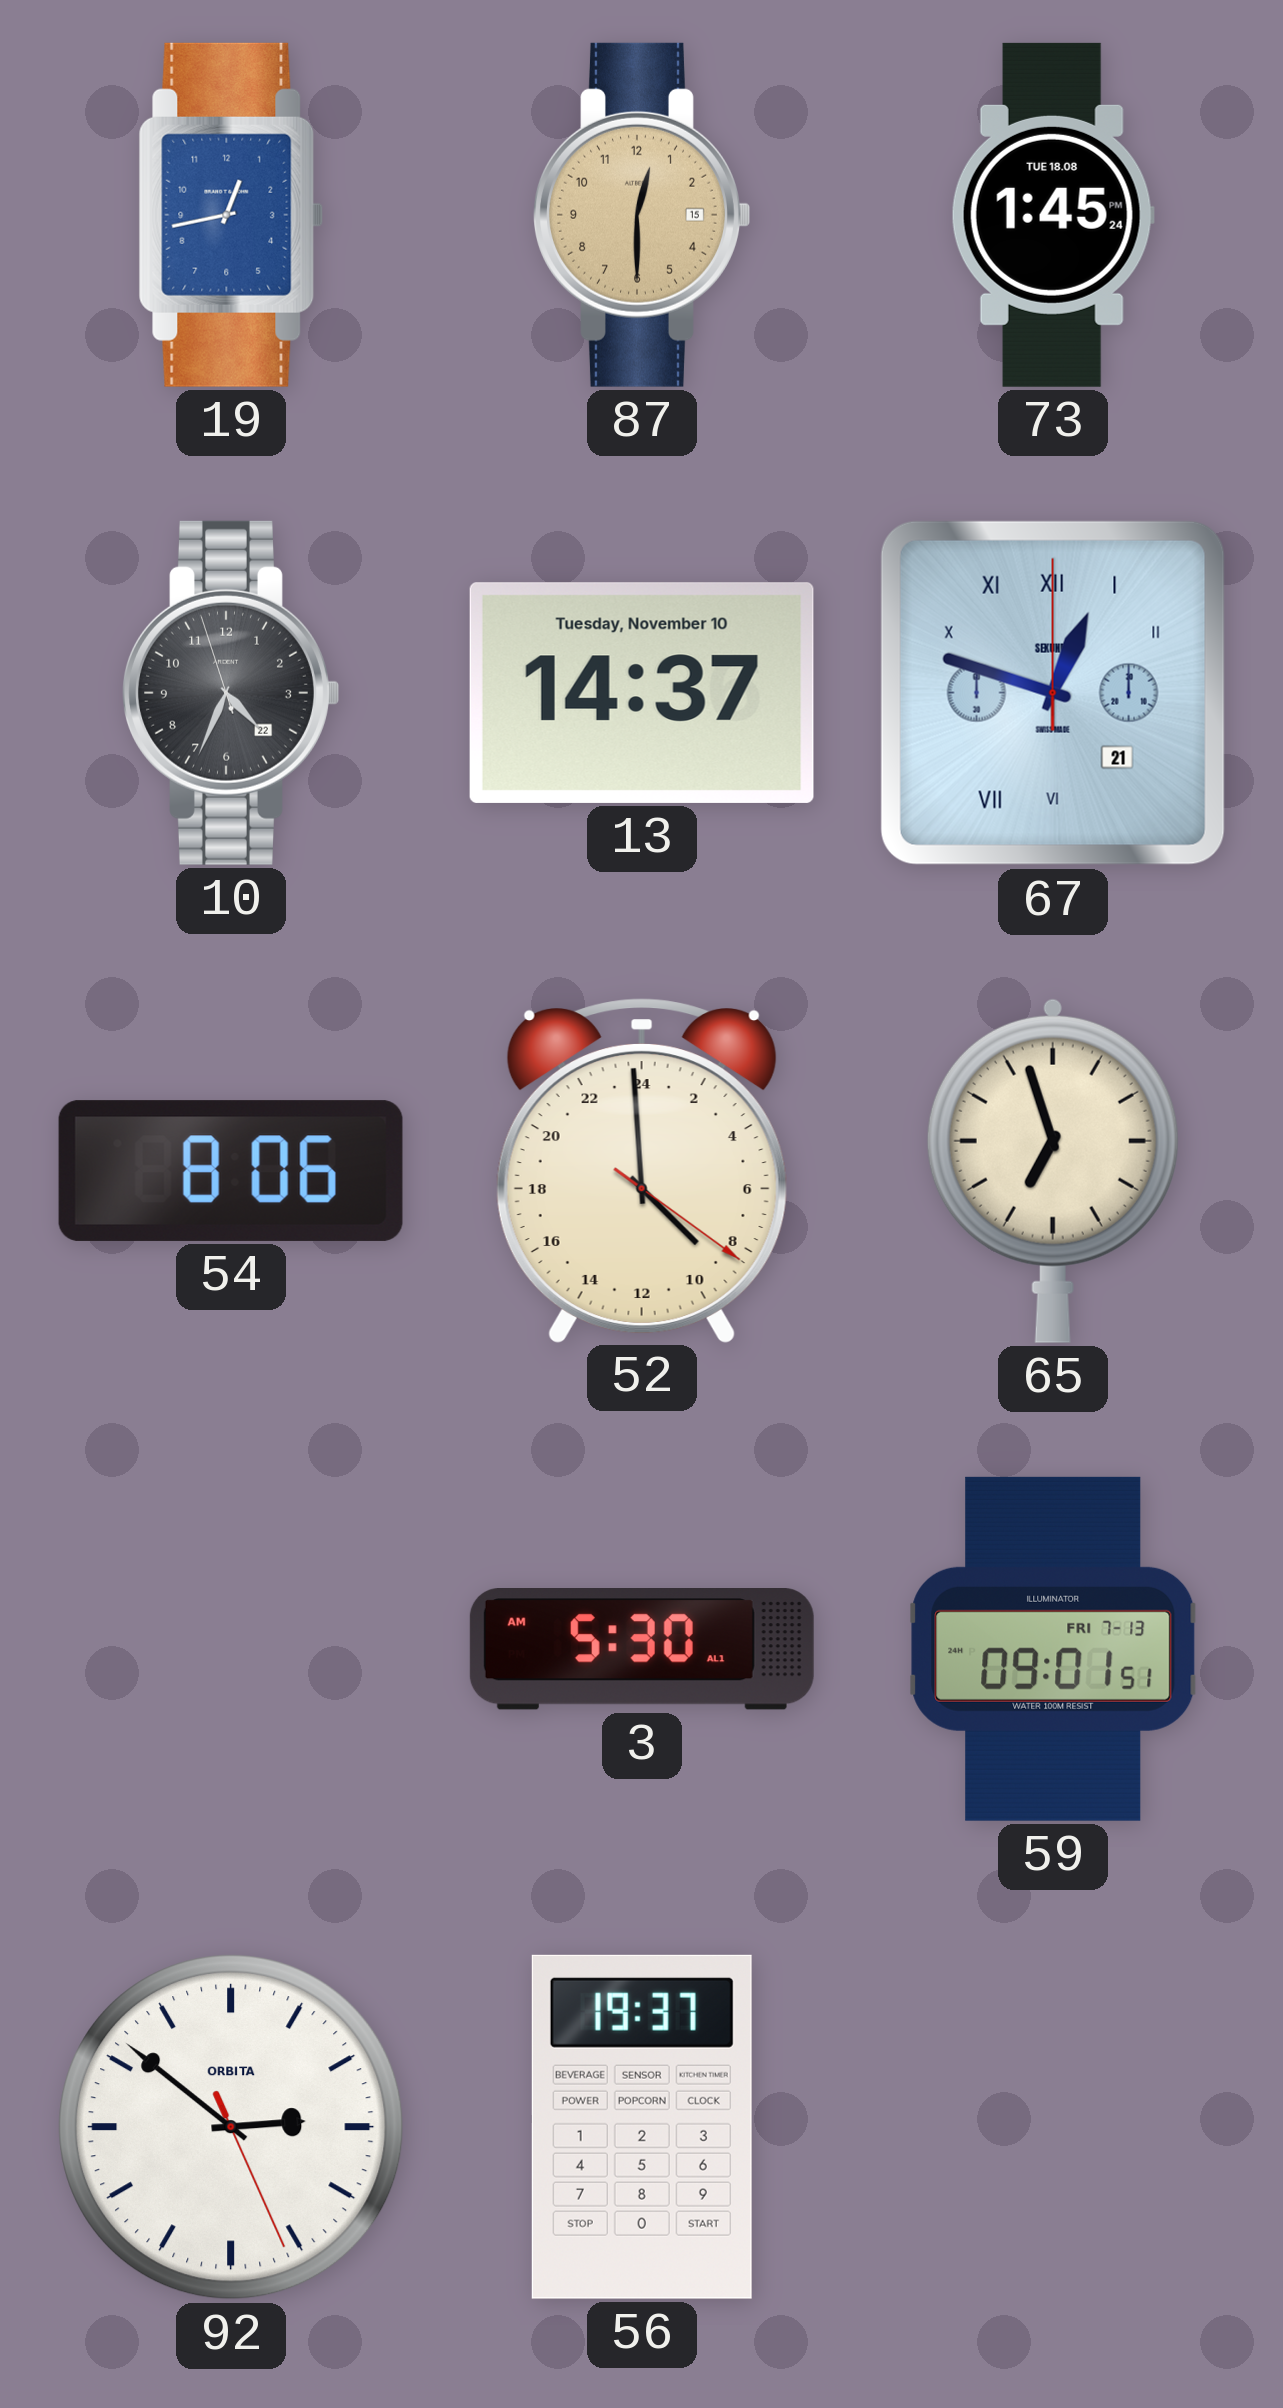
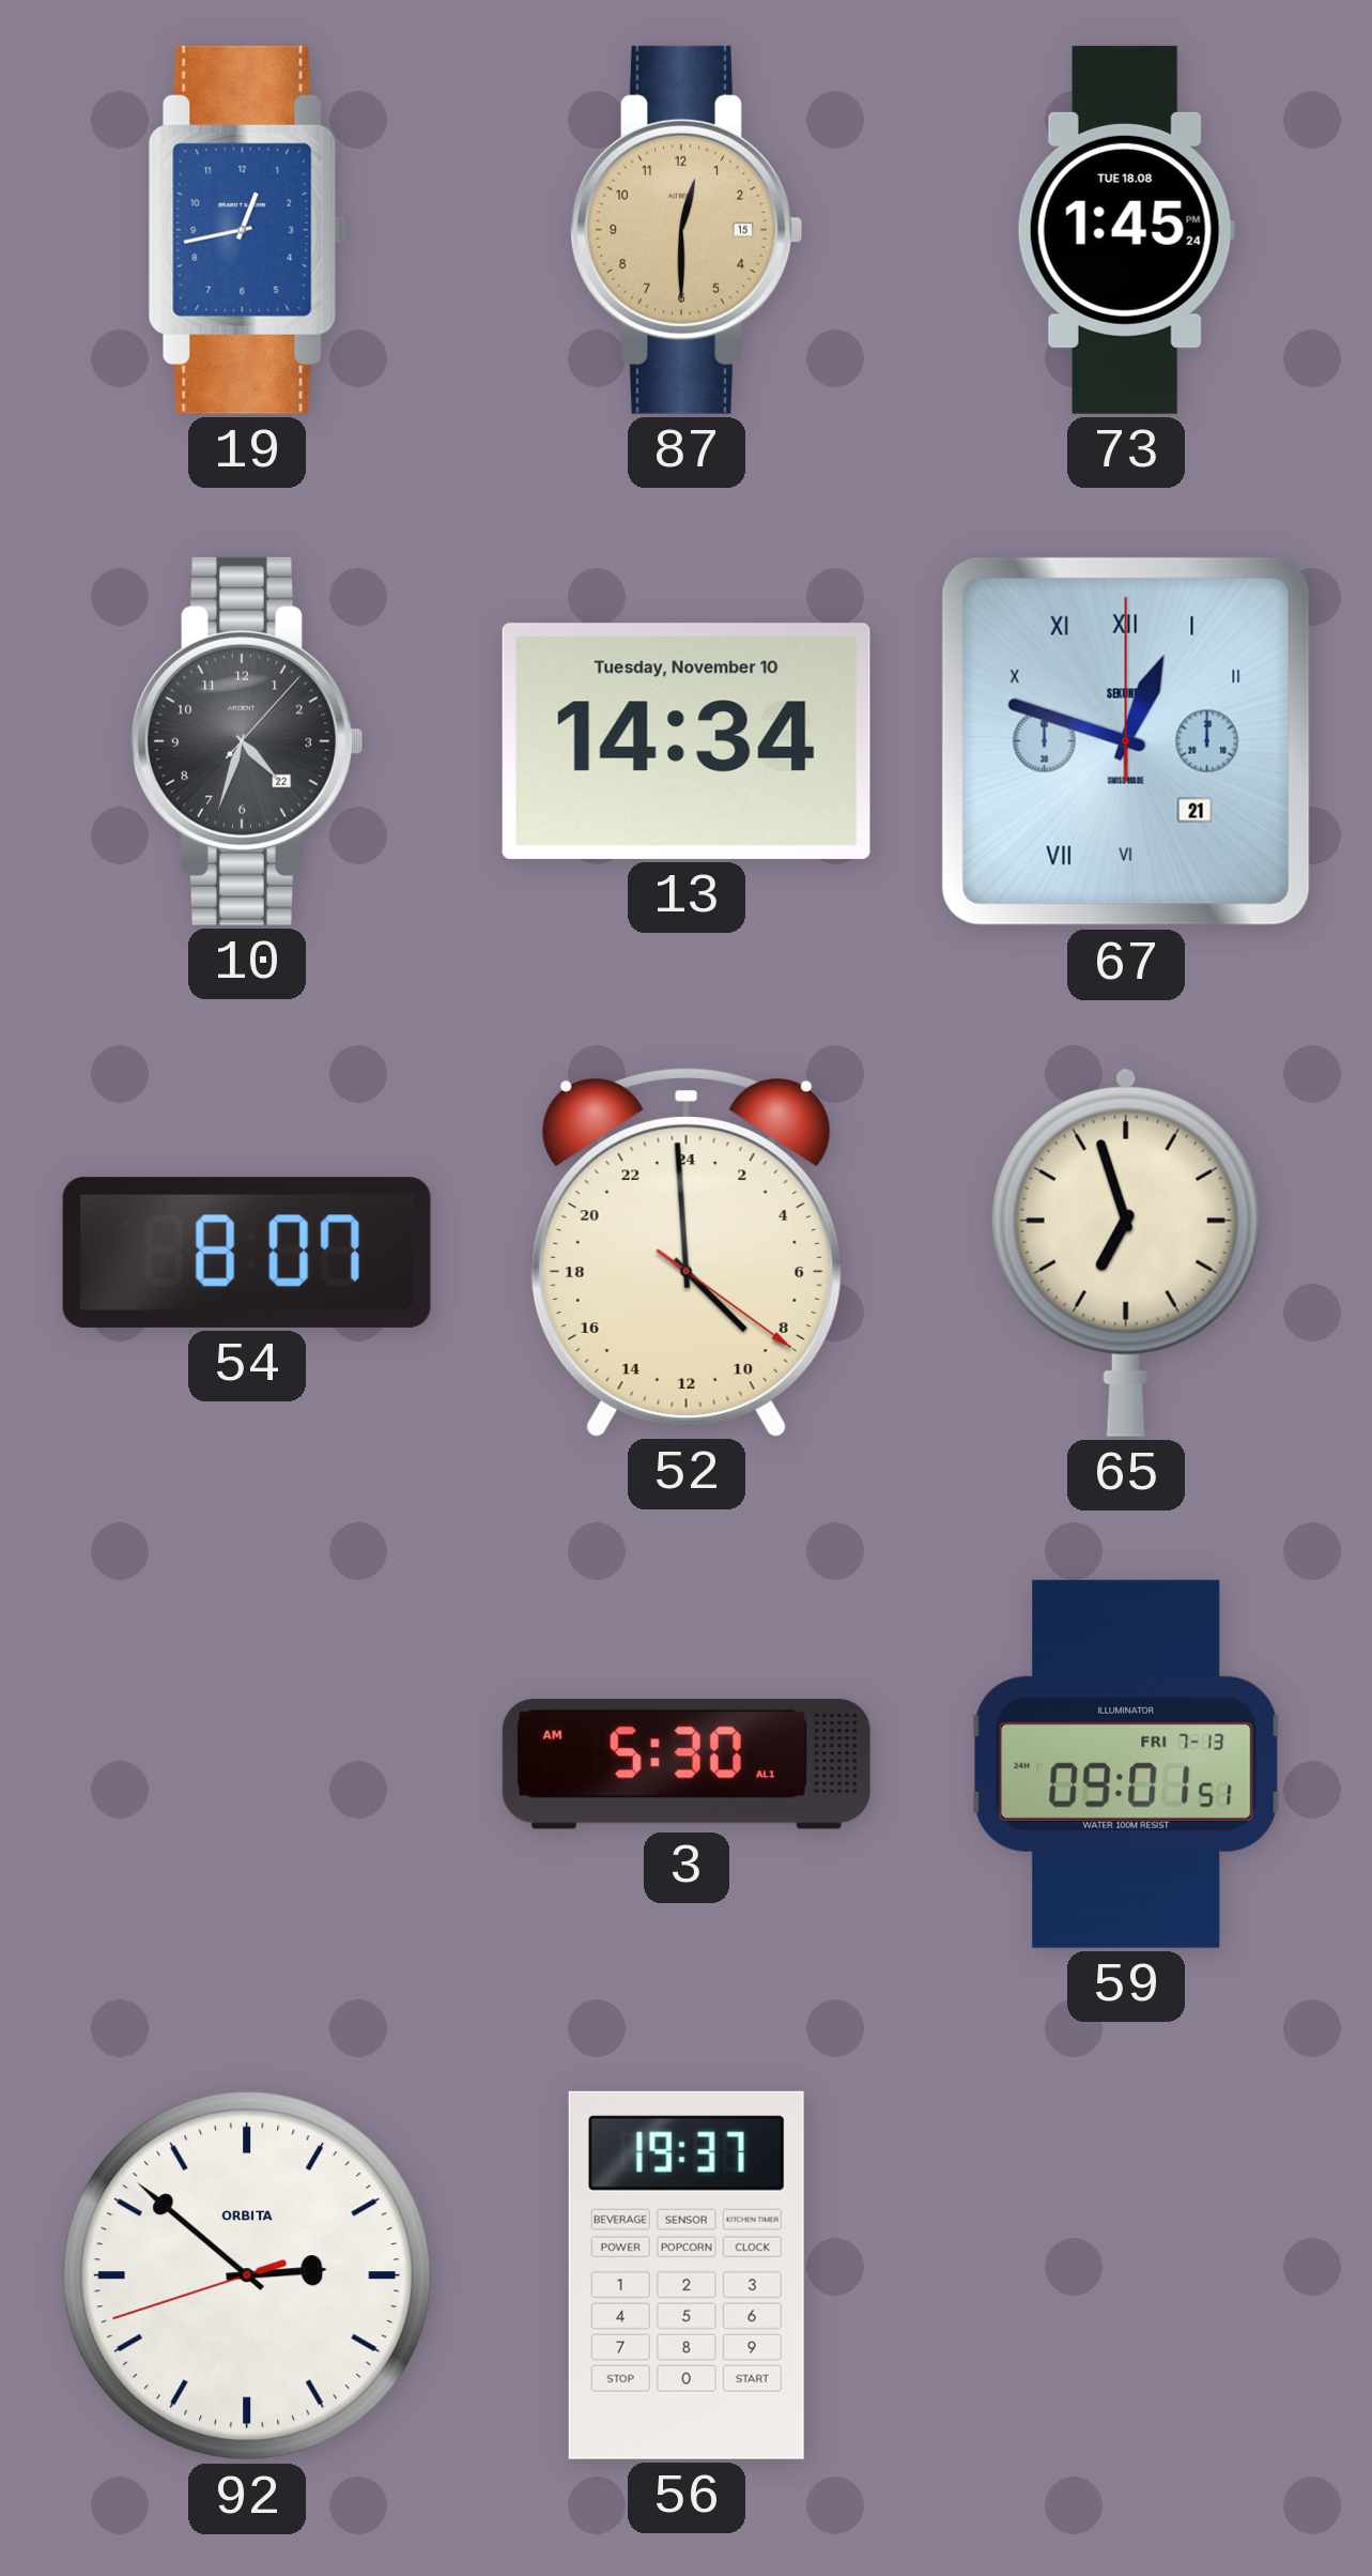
10: 4:33:57 -> 4:33:07
13: 14:37 -> 14:34
54: 8:06 -> 8:07
92: 2:51:26 -> 2:51:42
